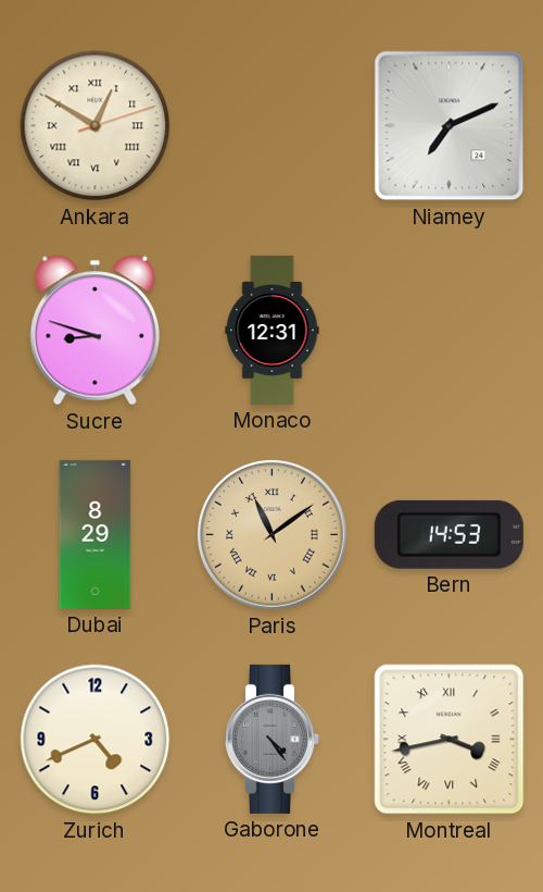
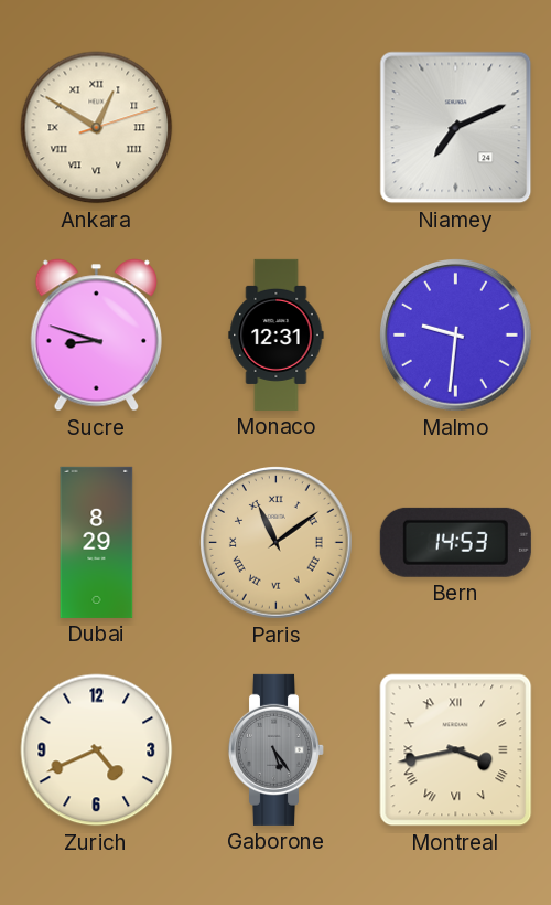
Malmo: none -> 9:31
Gaborone: 4:24 -> 5:24
